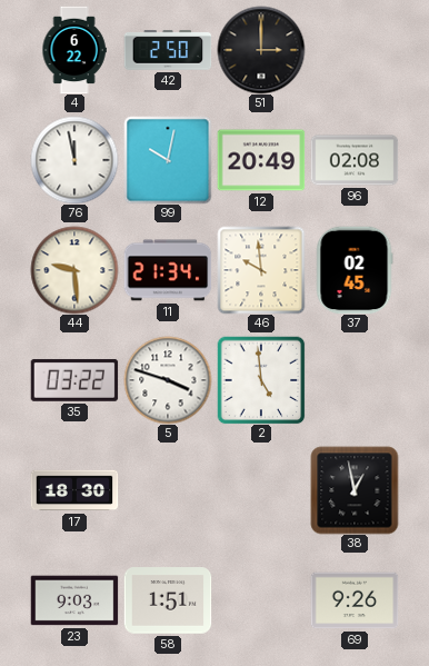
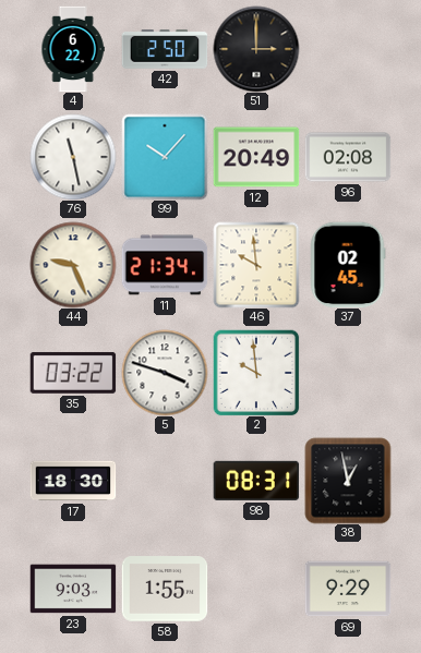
76: 11:58 -> 11:28
99: 10:02 -> 10:07
44: 9:29 -> 9:26
2: 4:59 -> 9:59
98: none -> 08:31
58: 1:51 -> 1:55
69: 9:26 -> 9:29
